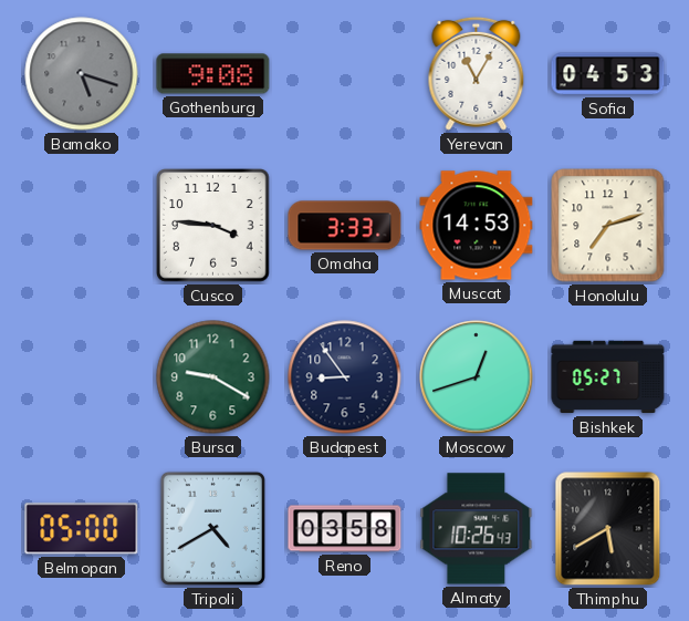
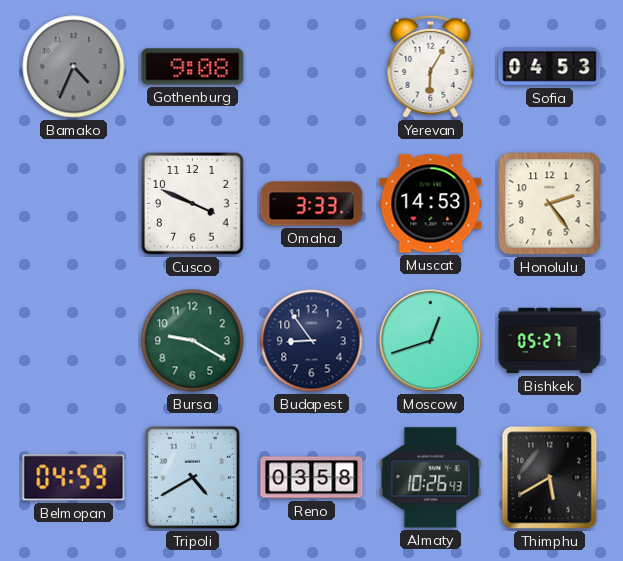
Bamako: 5:18 -> 4:34
Yerevan: 11:05 -> 6:05
Cusco: 3:46 -> 3:49
Honolulu: 7:12 -> 2:24
Belmopan: 05:00 -> 04:59
